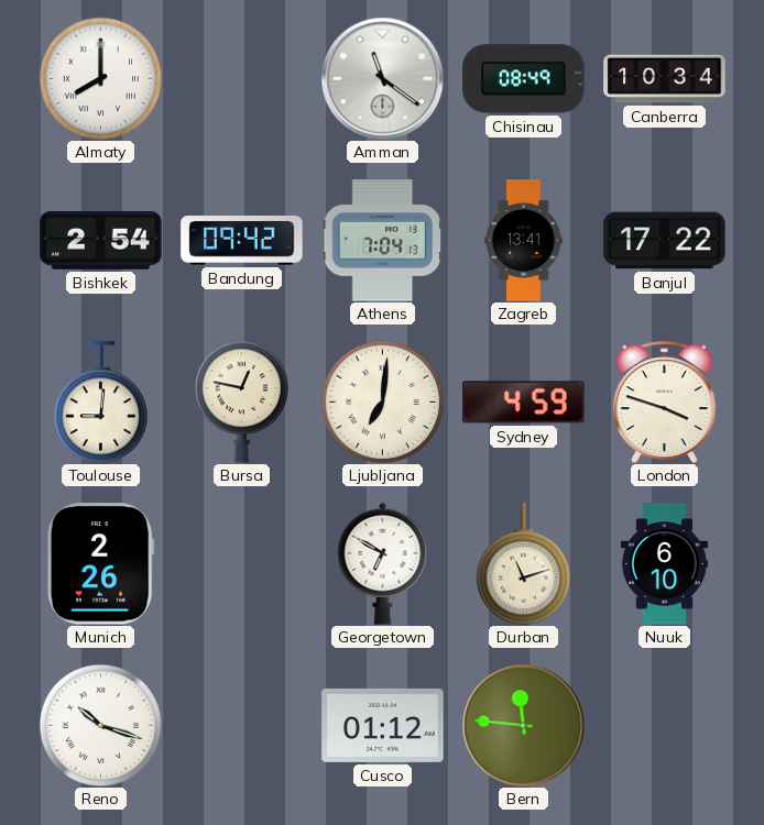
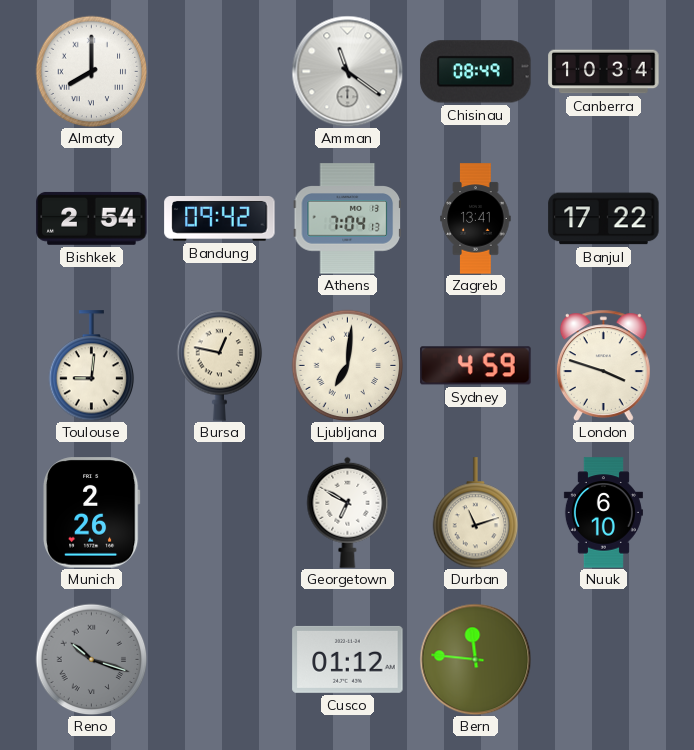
Reno dial: white -> grey
